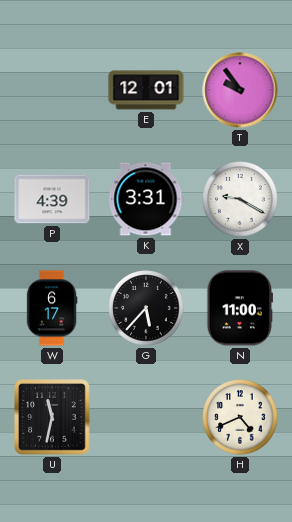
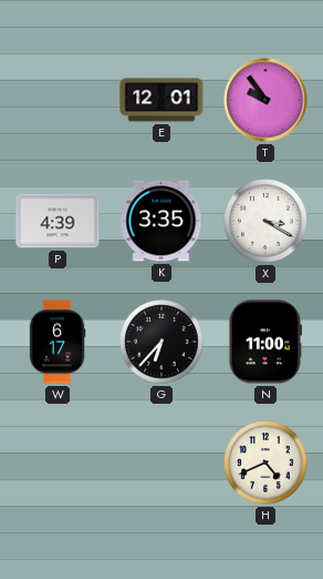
K: 3:31 -> 3:35
X: 9:20 -> 3:20
G: 5:37 -> 6:37
U: 11:32 -> none
